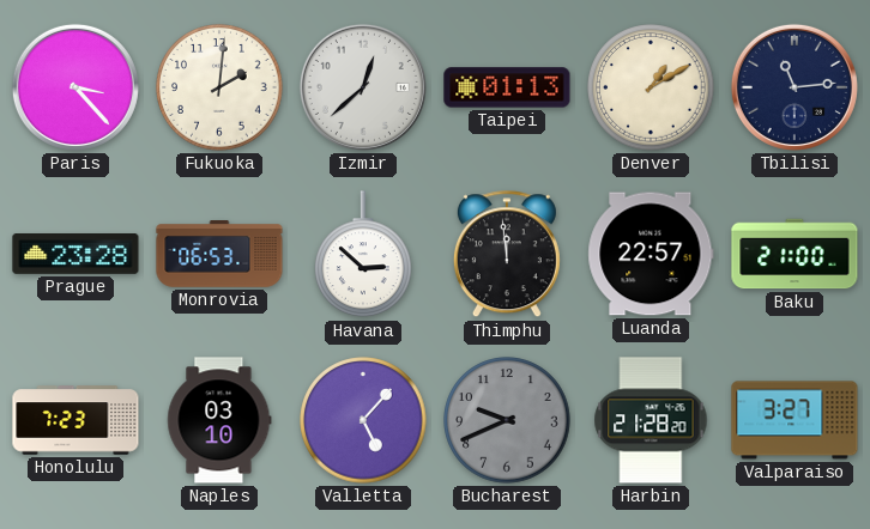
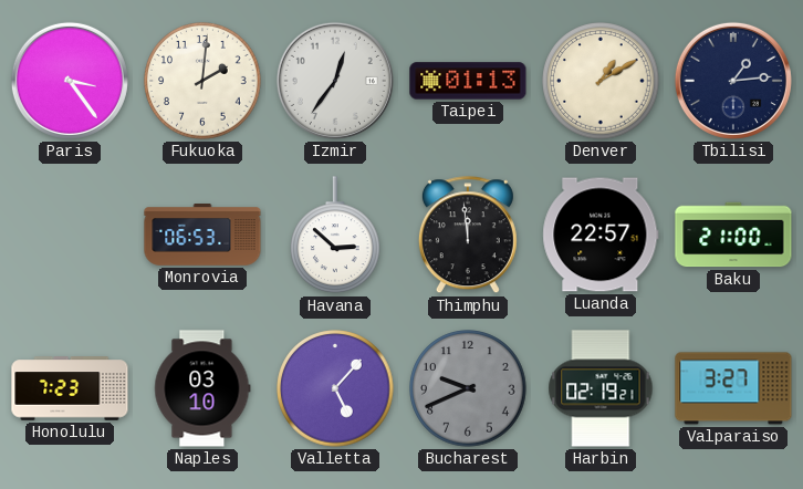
Paris: 3:23 -> 3:24
Izmir: 12:38 -> 12:36
Tbilisi: 11:14 -> 1:14
Prague: 23:28 -> none
Harbin: 21:28 -> 02:19
